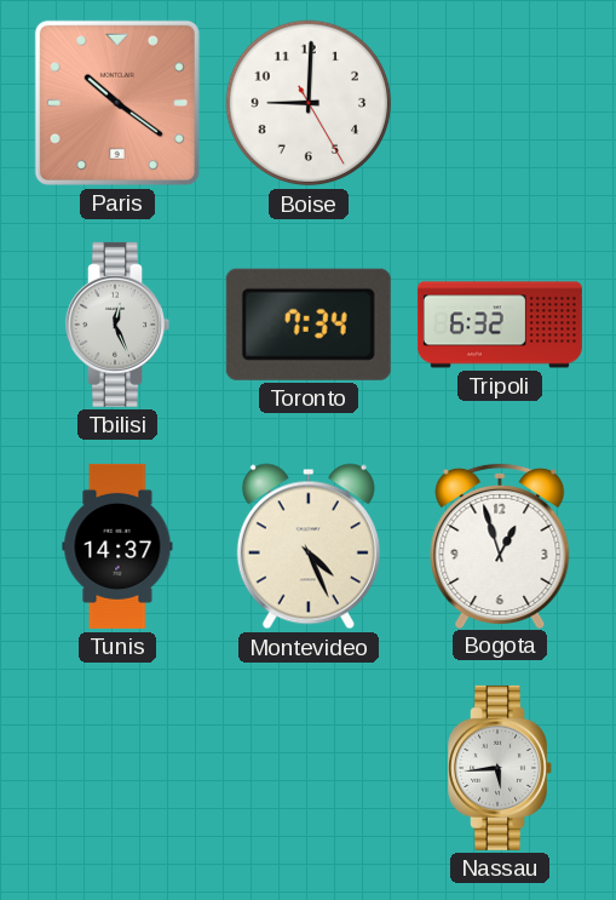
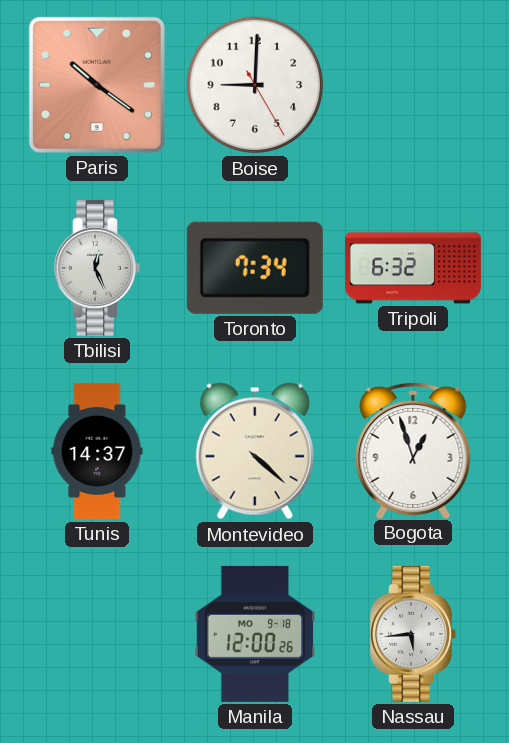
Montevideo: 4:26 -> 4:22
Manila: none -> 12:00
